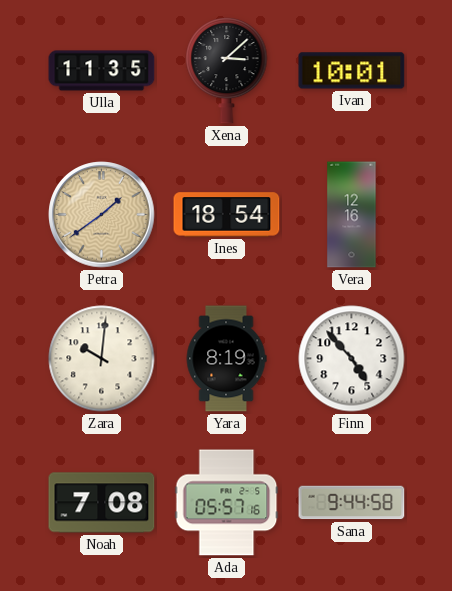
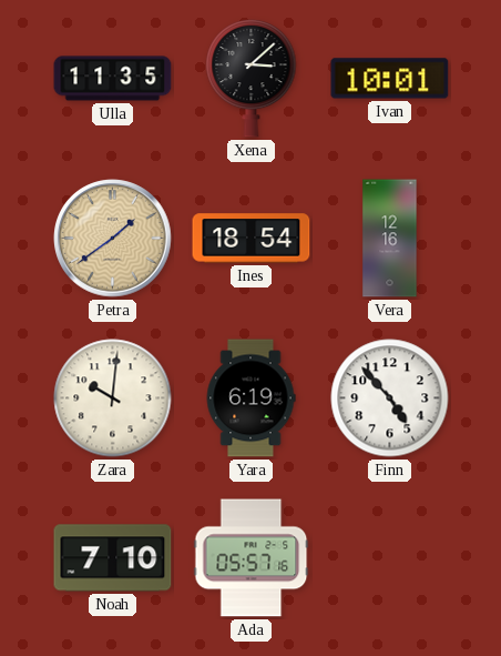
Yara: 8:19 -> 6:19
Noah: 7:08 -> 7:10
Sana: 9:44 -> none
